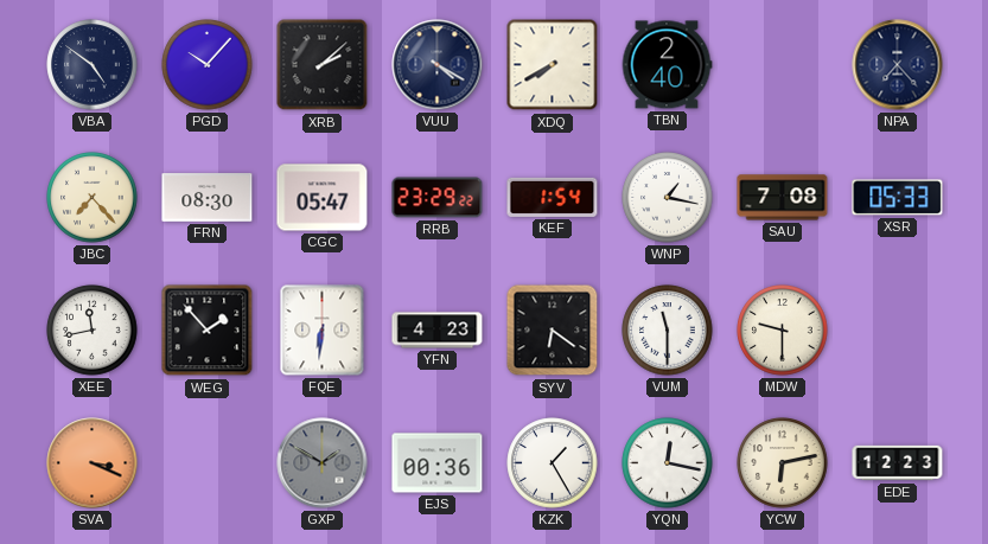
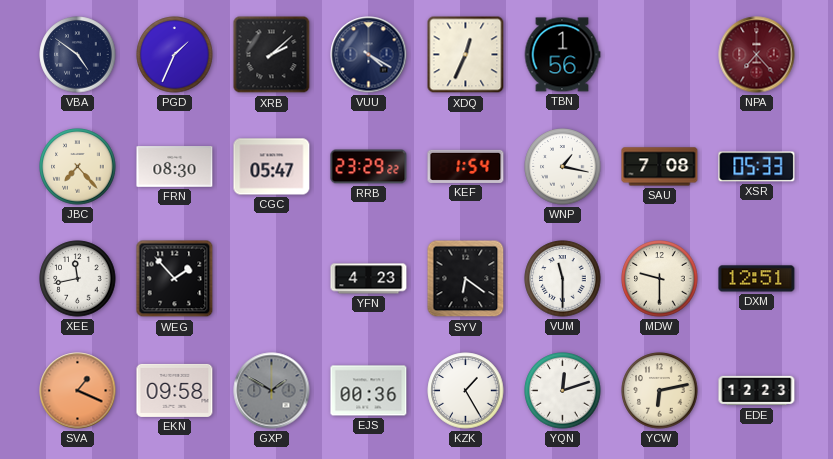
PGD: 10:07 -> 1:34
XDQ: 7:40 -> 12:34
TBN: 2:40 -> 1:56
NPA dial: navy -> burgundy
FQE: 6:31 -> none
DXM: none -> 12:51
SVA: 3:19 -> 1:19
EKN: none -> 09:58
YQN: 12:17 -> 12:12
